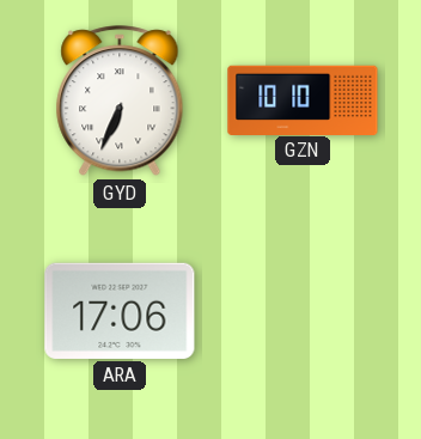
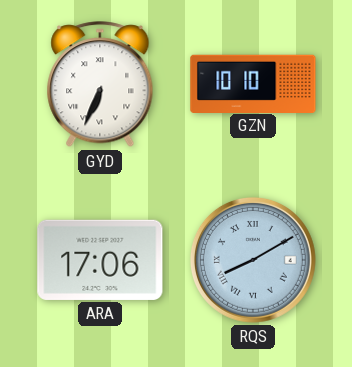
RQS: none -> 8:10
